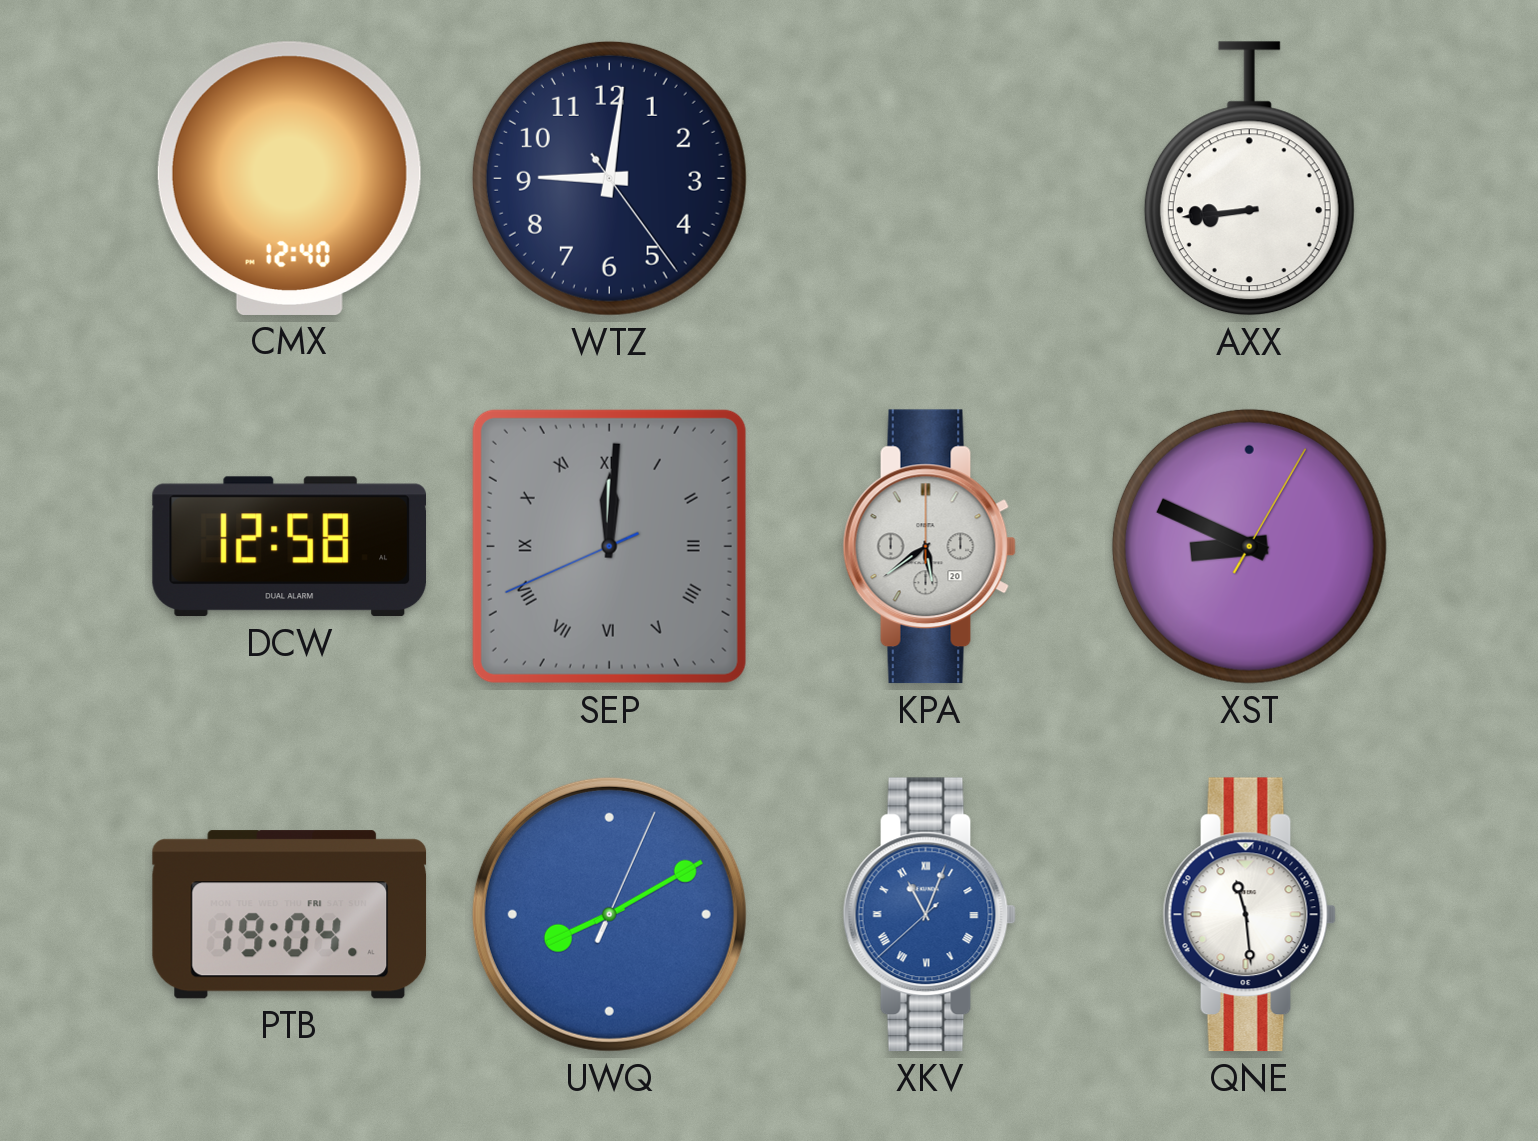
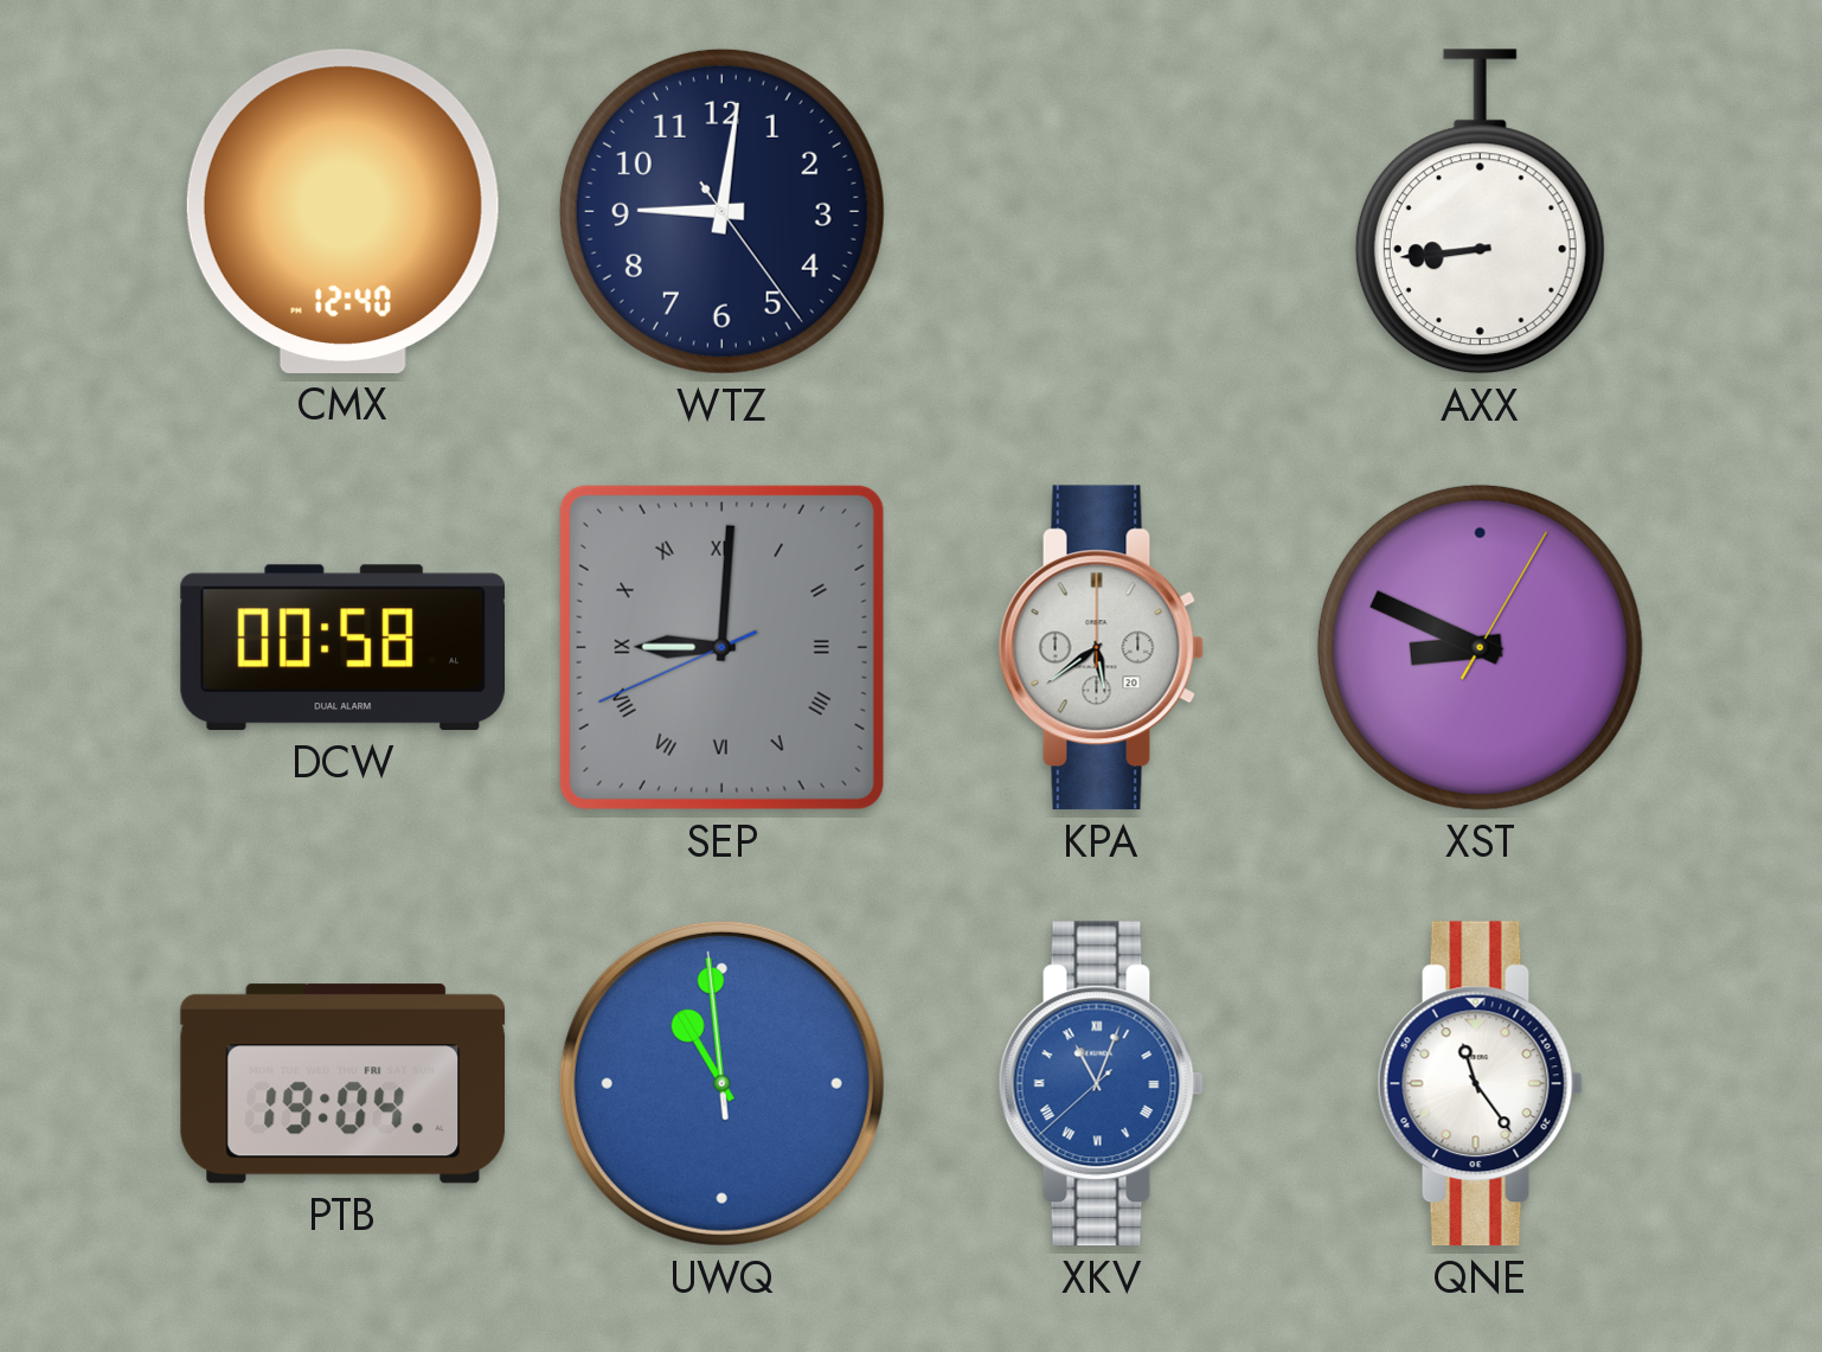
DCW: 12:58 -> 00:58
SEP: 12:00 -> 9:00
UWQ: 8:10 -> 10:58
QNE: 11:29 -> 11:24
